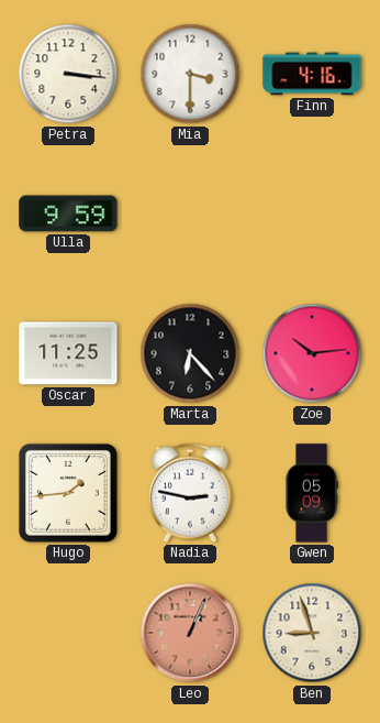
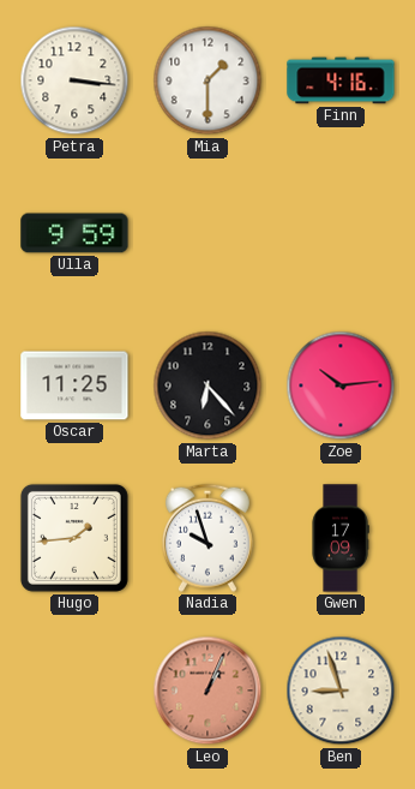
Mia: 3:30 -> 1:30
Nadia: 2:47 -> 9:57
Gwen: 05:09 -> 17:09
